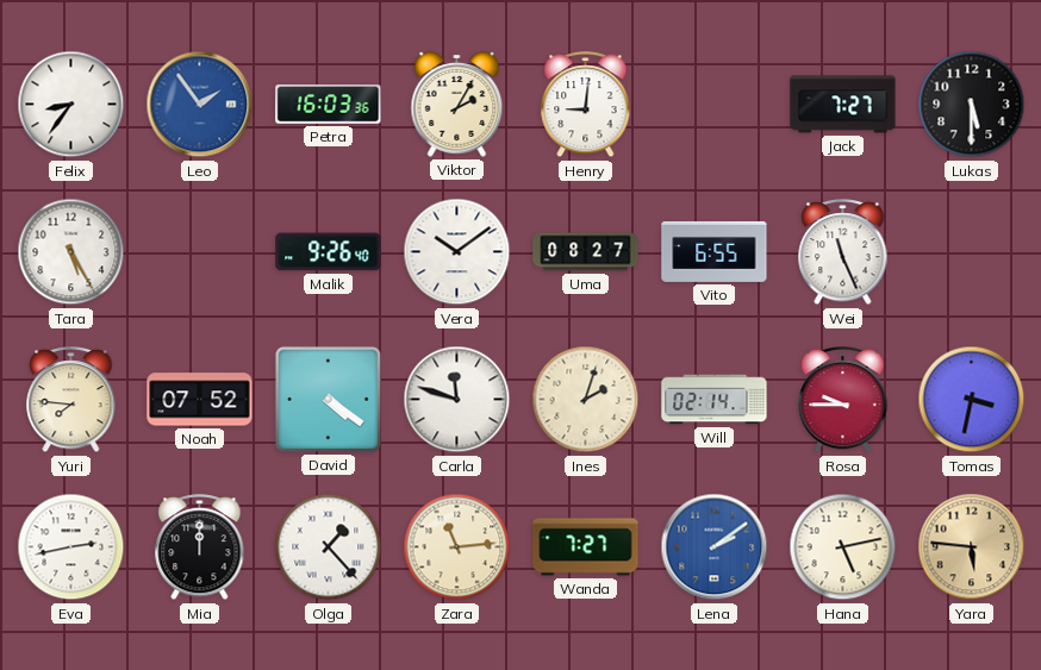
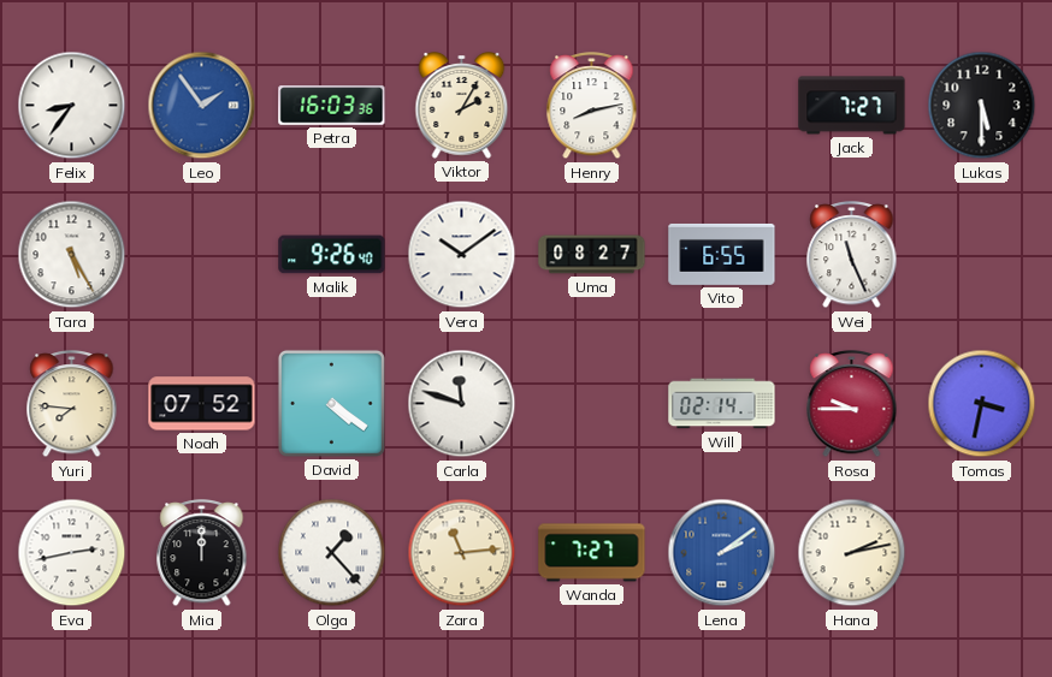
Henry: 9:01 -> 8:13
Ines: 2:03 -> none
Hana: 5:13 -> 2:13
Yara: 5:46 -> none
